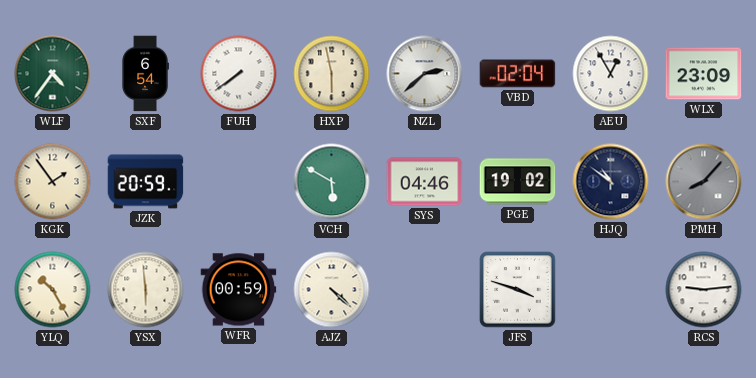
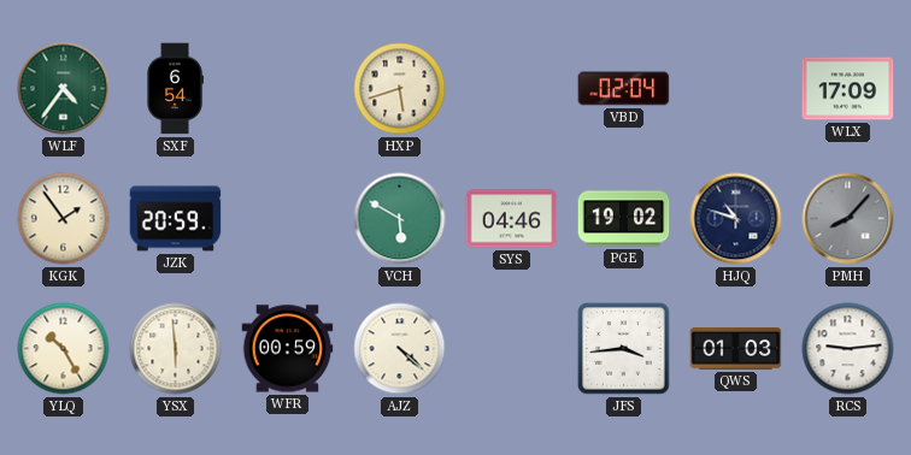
FUH: 7:39 -> none
HXP: 5:58 -> 5:42
NZL: 2:38 -> none
AEU: 12:55 -> none
WLX: 23:09 -> 17:09
HJQ: 10:51 -> 10:48
JFS: 3:48 -> 3:44
QWS: none -> 01:03
